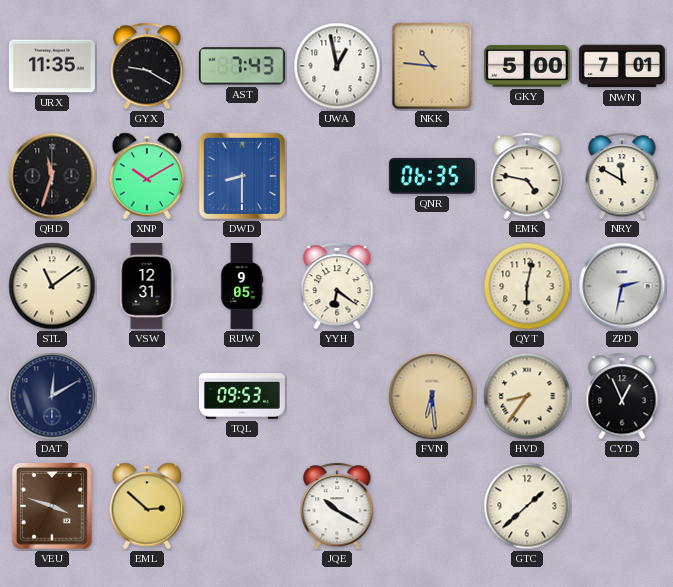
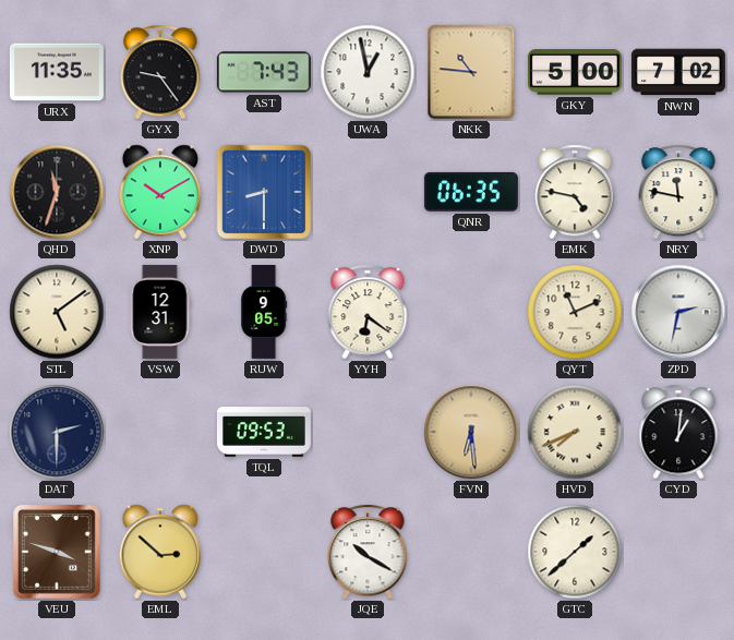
GYX: 9:20 -> 9:24
NWN: 7:01 -> 7:02
NRY: 11:50 -> 11:47
STL: 11:09 -> 5:09
QYT: 6:02 -> 11:11
DAT: 12:10 -> 2:30
HVD: 8:36 -> 7:41
CYD: 12:56 -> 1:01
